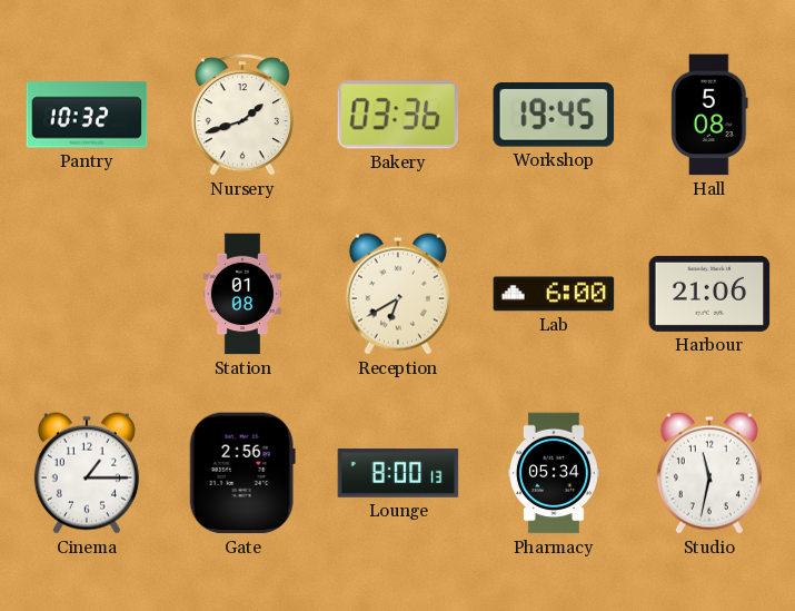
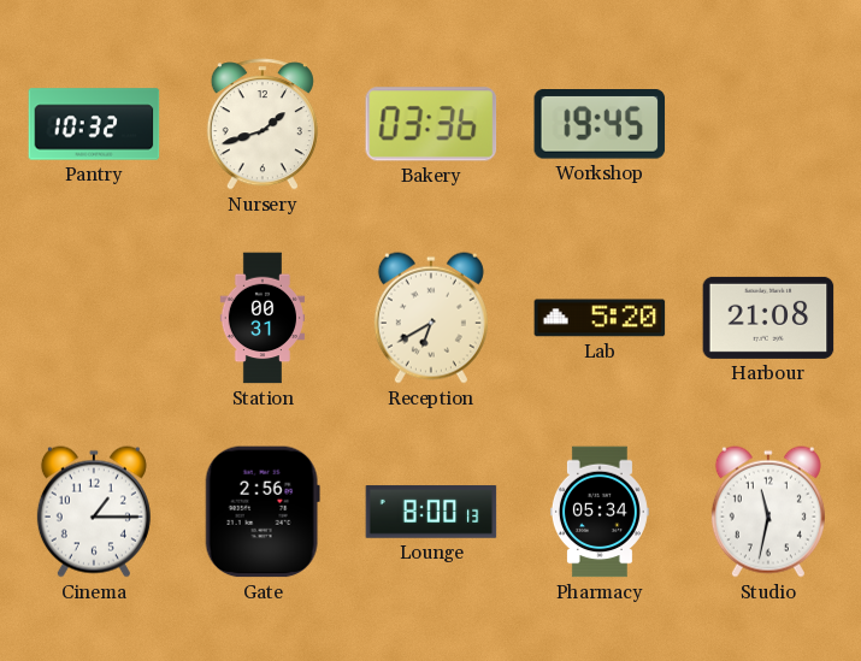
Hall: 5:08 -> none
Station: 01:08 -> 00:31
Lab: 6:00 -> 5:20
Harbour: 21:06 -> 21:08
